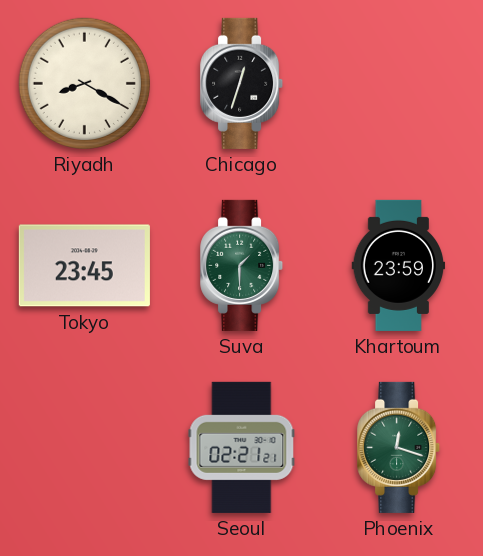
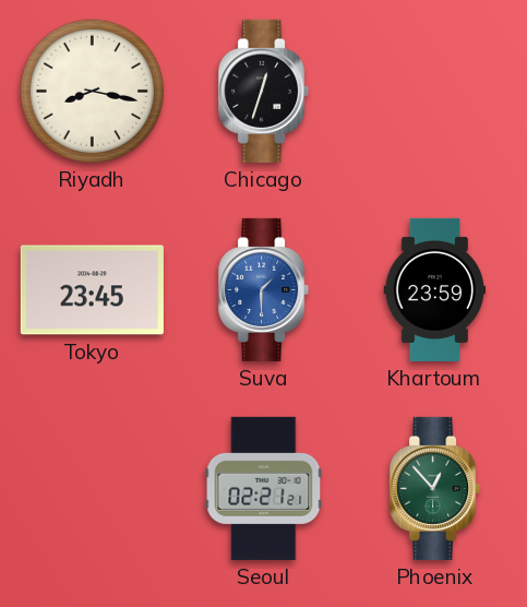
Riyadh: 8:20 -> 8:17
Suva dial: green -> blue
Phoenix: 12:18 -> 12:53
